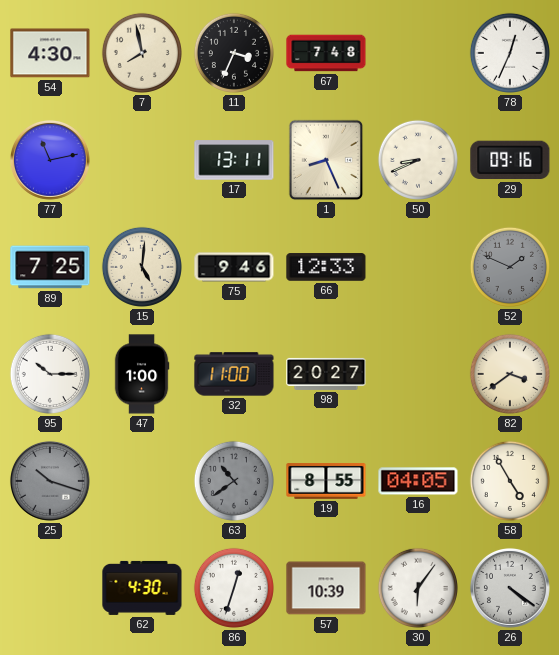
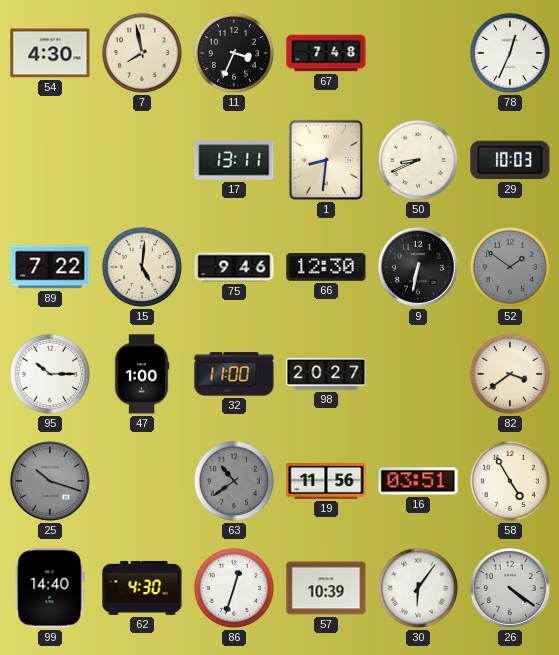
77: 11:13 -> none
1: 8:26 -> 8:31
29: 09:16 -> 10:03
89: 7:25 -> 7:22
66: 12:33 -> 12:30
9: none -> 6:32
52: 1:49 -> 1:51
19: 8:55 -> 11:56
16: 04:05 -> 03:51
99: none -> 14:40
